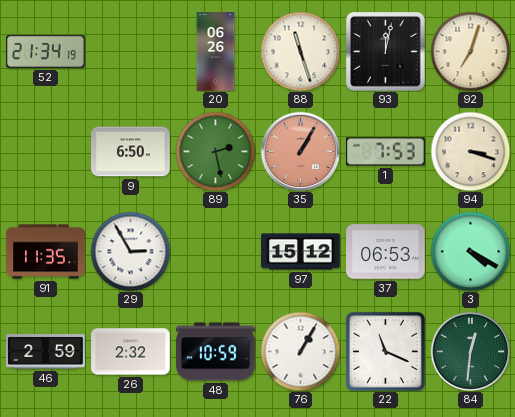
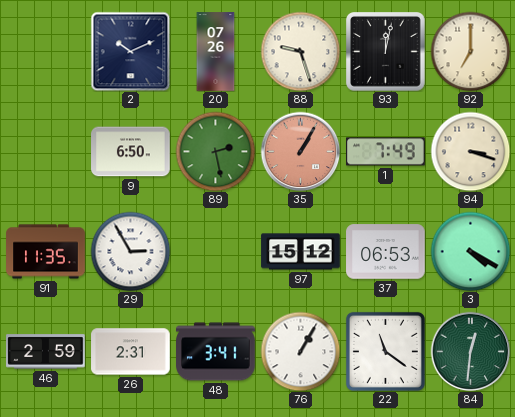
52: 21:34 -> none
2: none -> 10:11
20: 06:26 -> 07:26
88: 11:27 -> 9:27
92: 7:03 -> 7:00
1: 7:53 -> 7:49
26: 2:32 -> 2:31
48: 10:59 -> 3:41
22: 11:19 -> 11:21
